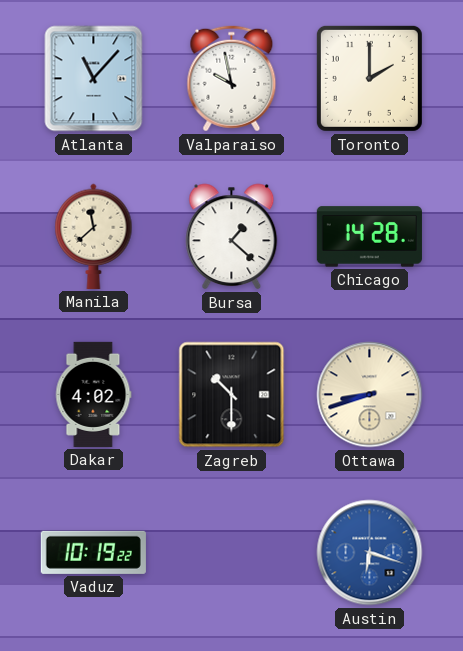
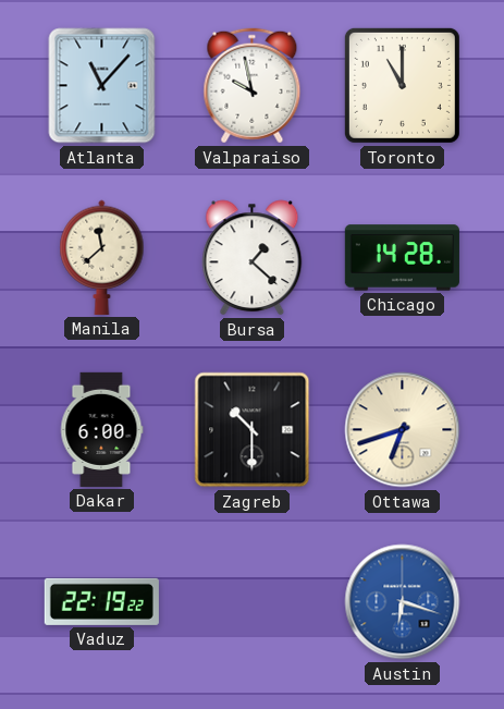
Toronto: 2:00 -> 11:00
Dakar: 4:02 -> 6:00
Ottawa: 8:42 -> 6:42
Vaduz: 10:19 -> 22:19
